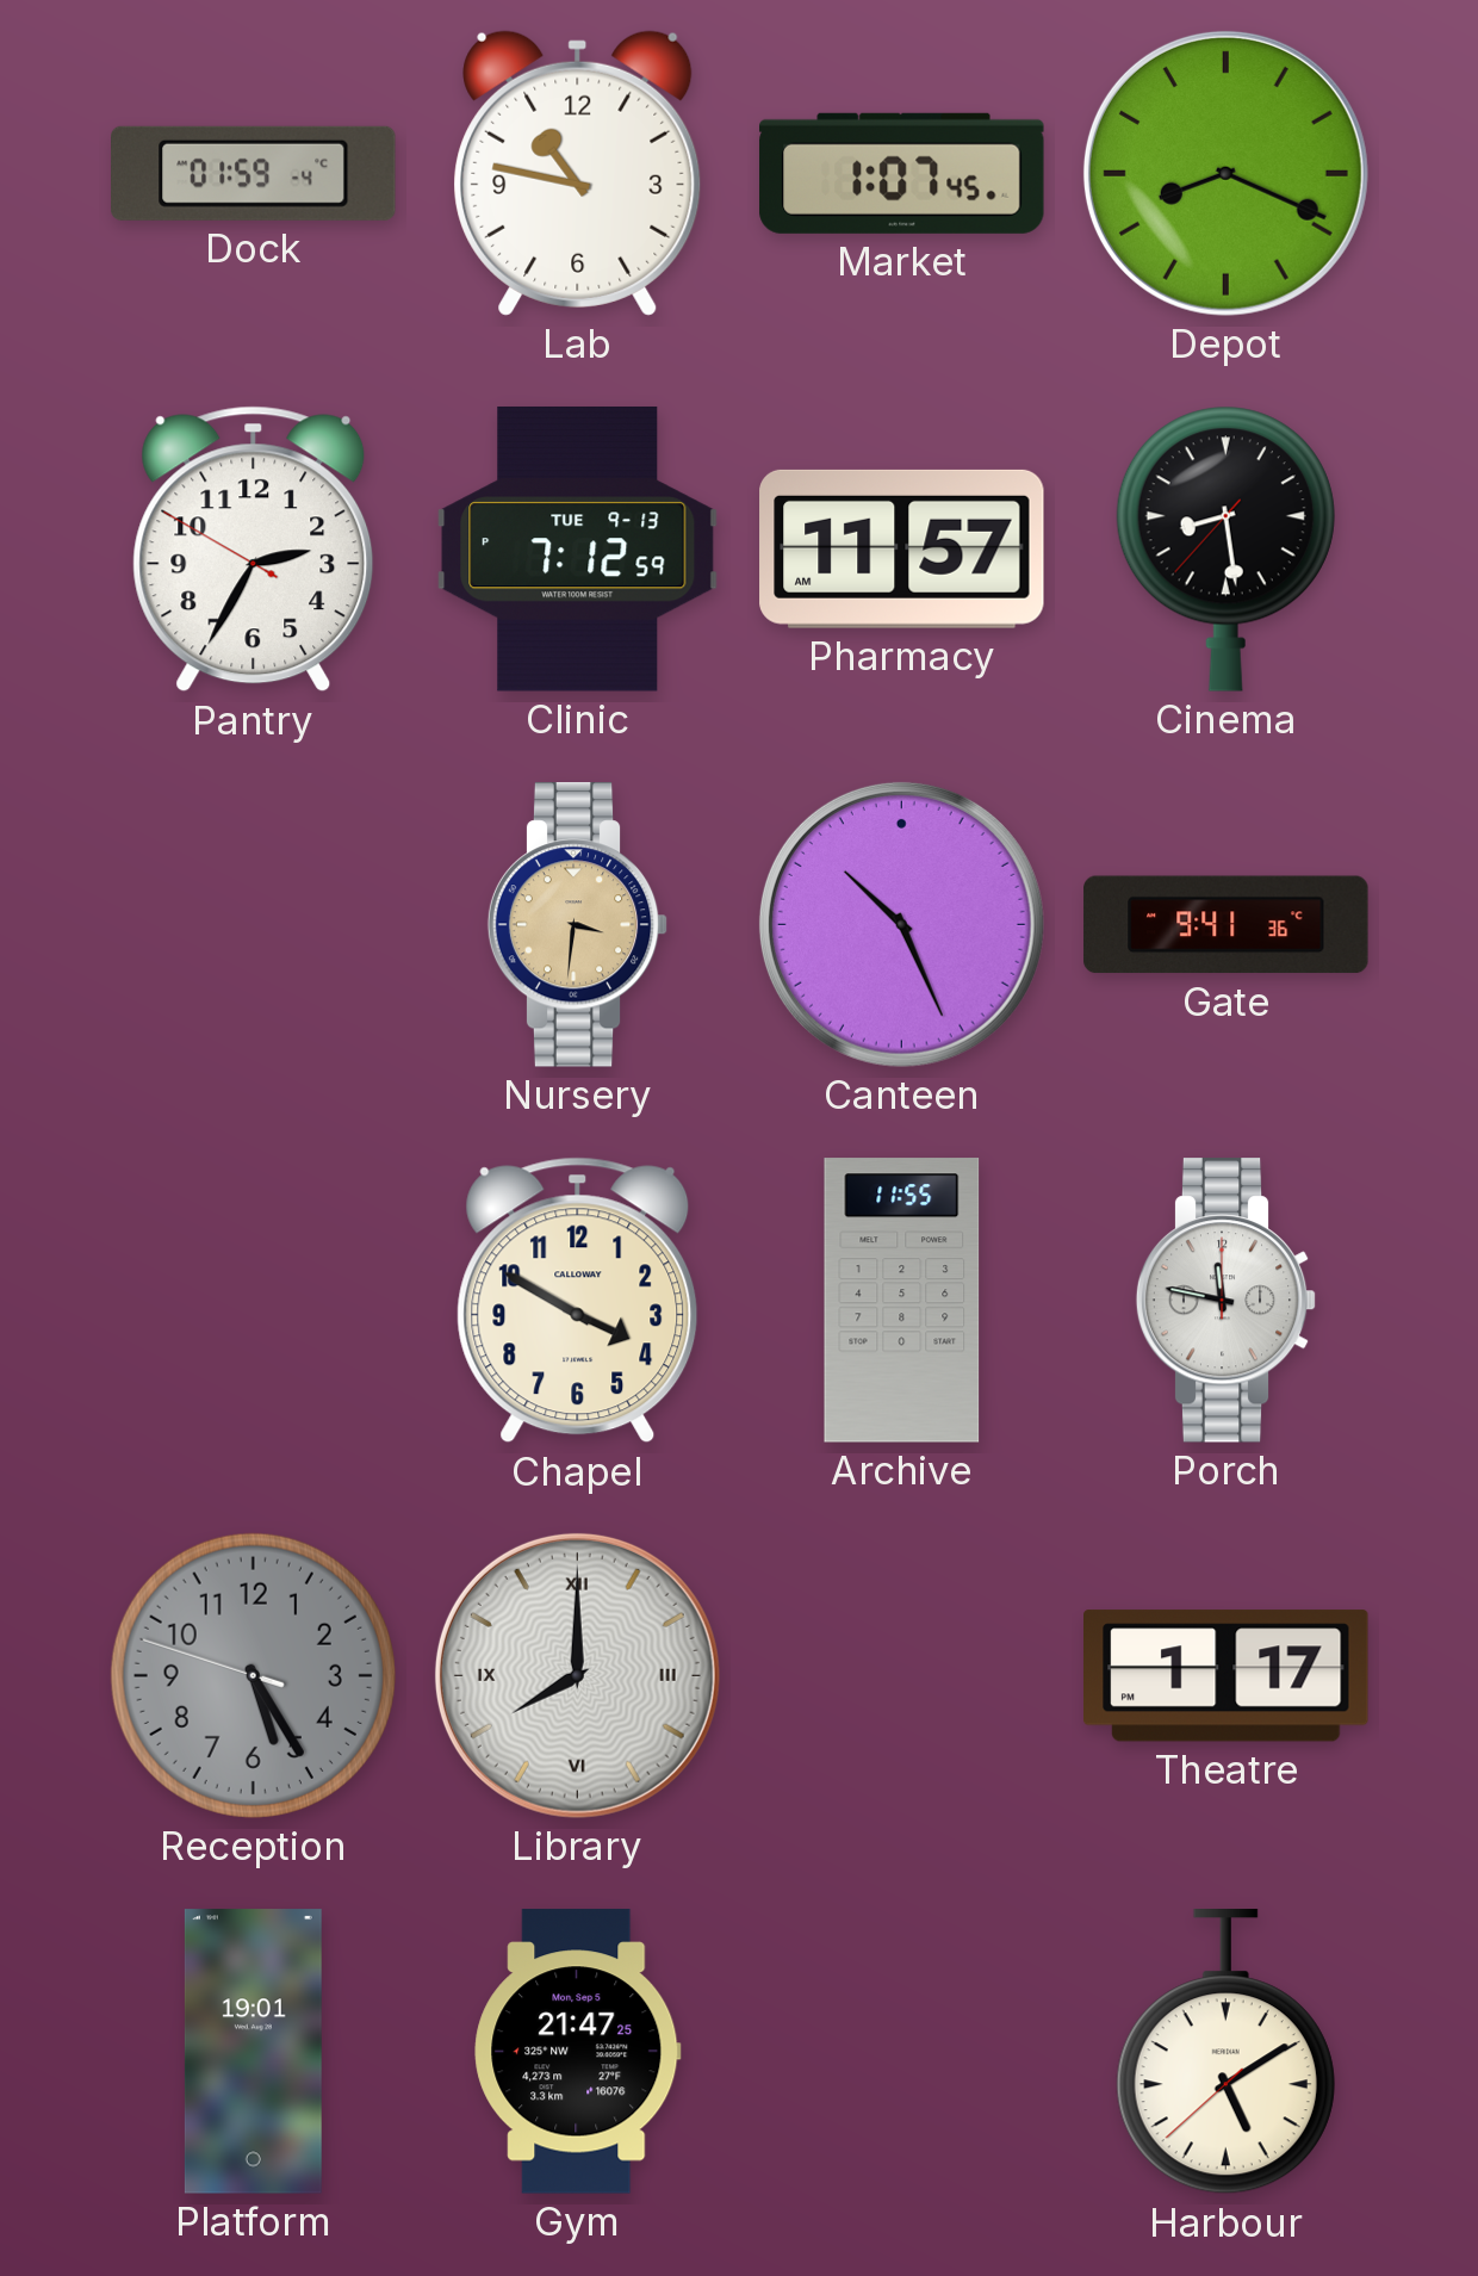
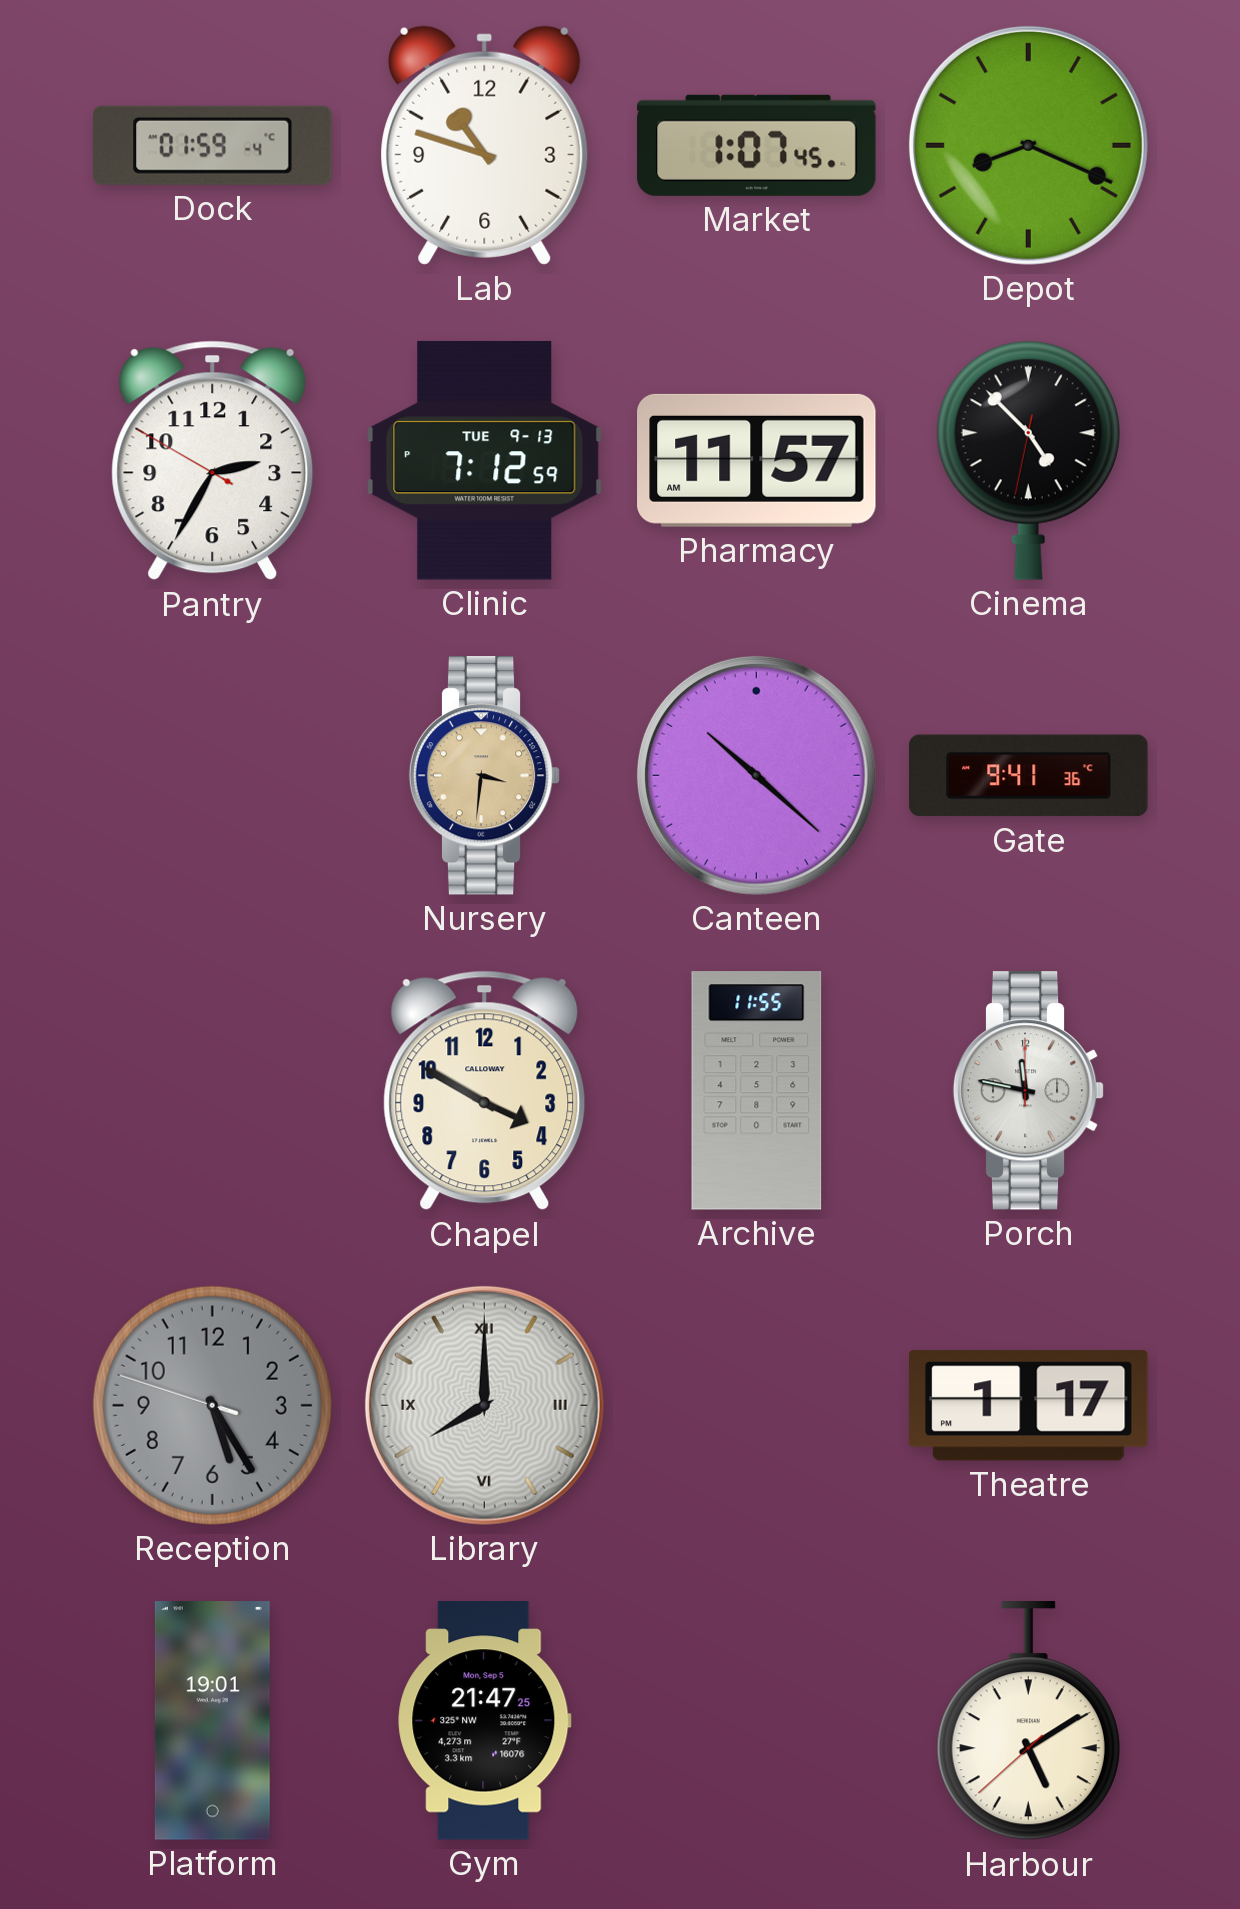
Lab: 10:47 -> 10:48
Cinema: 8:28 -> 4:52
Canteen: 10:26 -> 10:22
